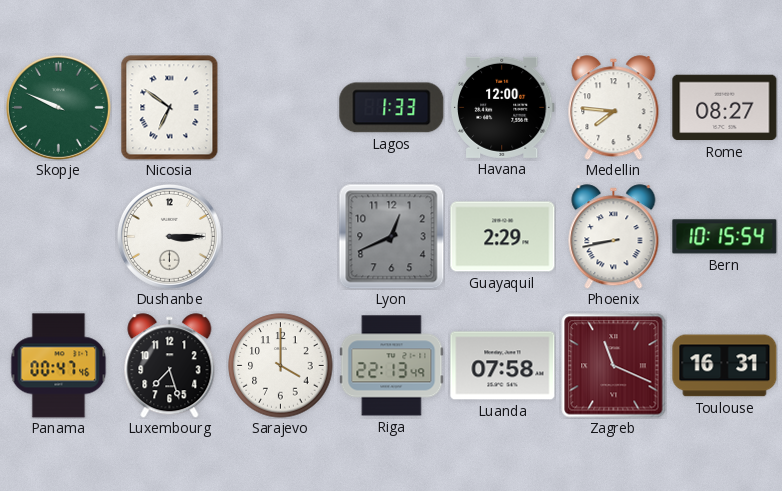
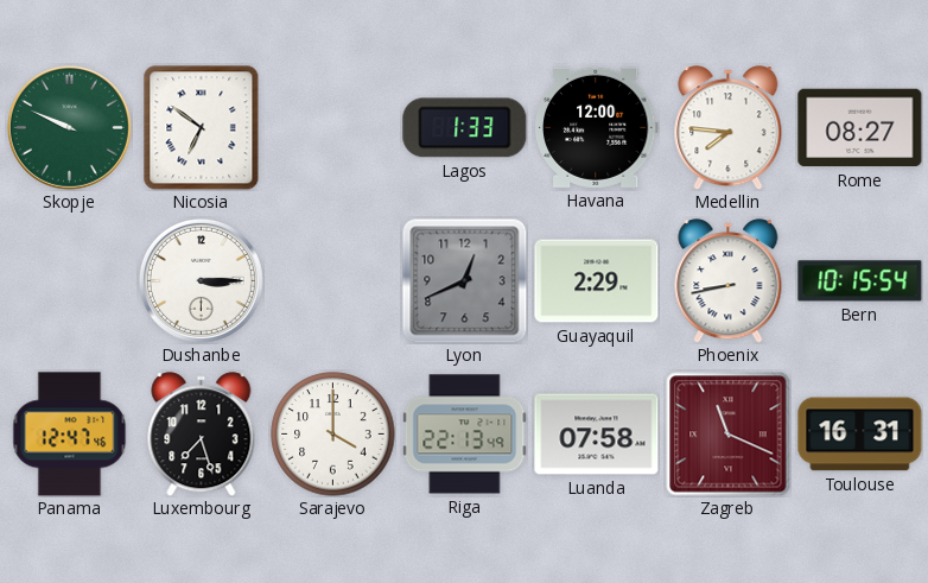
Panama: 00:47 -> 12:47
